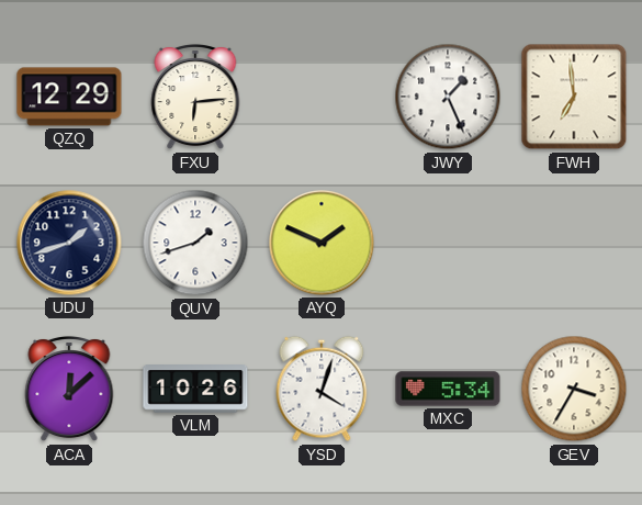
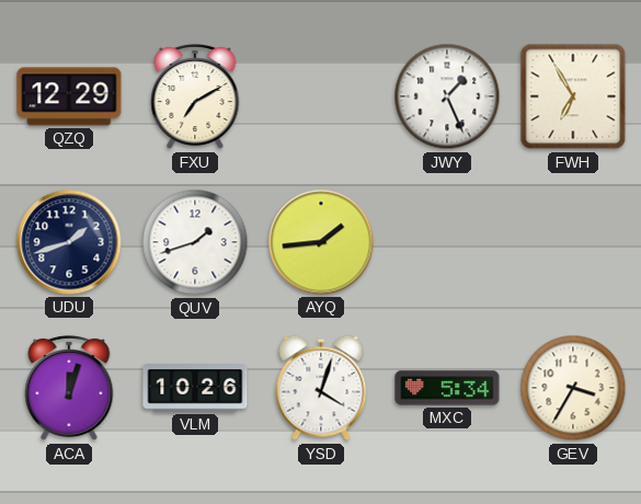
FXU: 6:14 -> 7:10
FWH: 6:59 -> 6:55
AYQ: 1:49 -> 1:44
ACA: 12:08 -> 12:03
